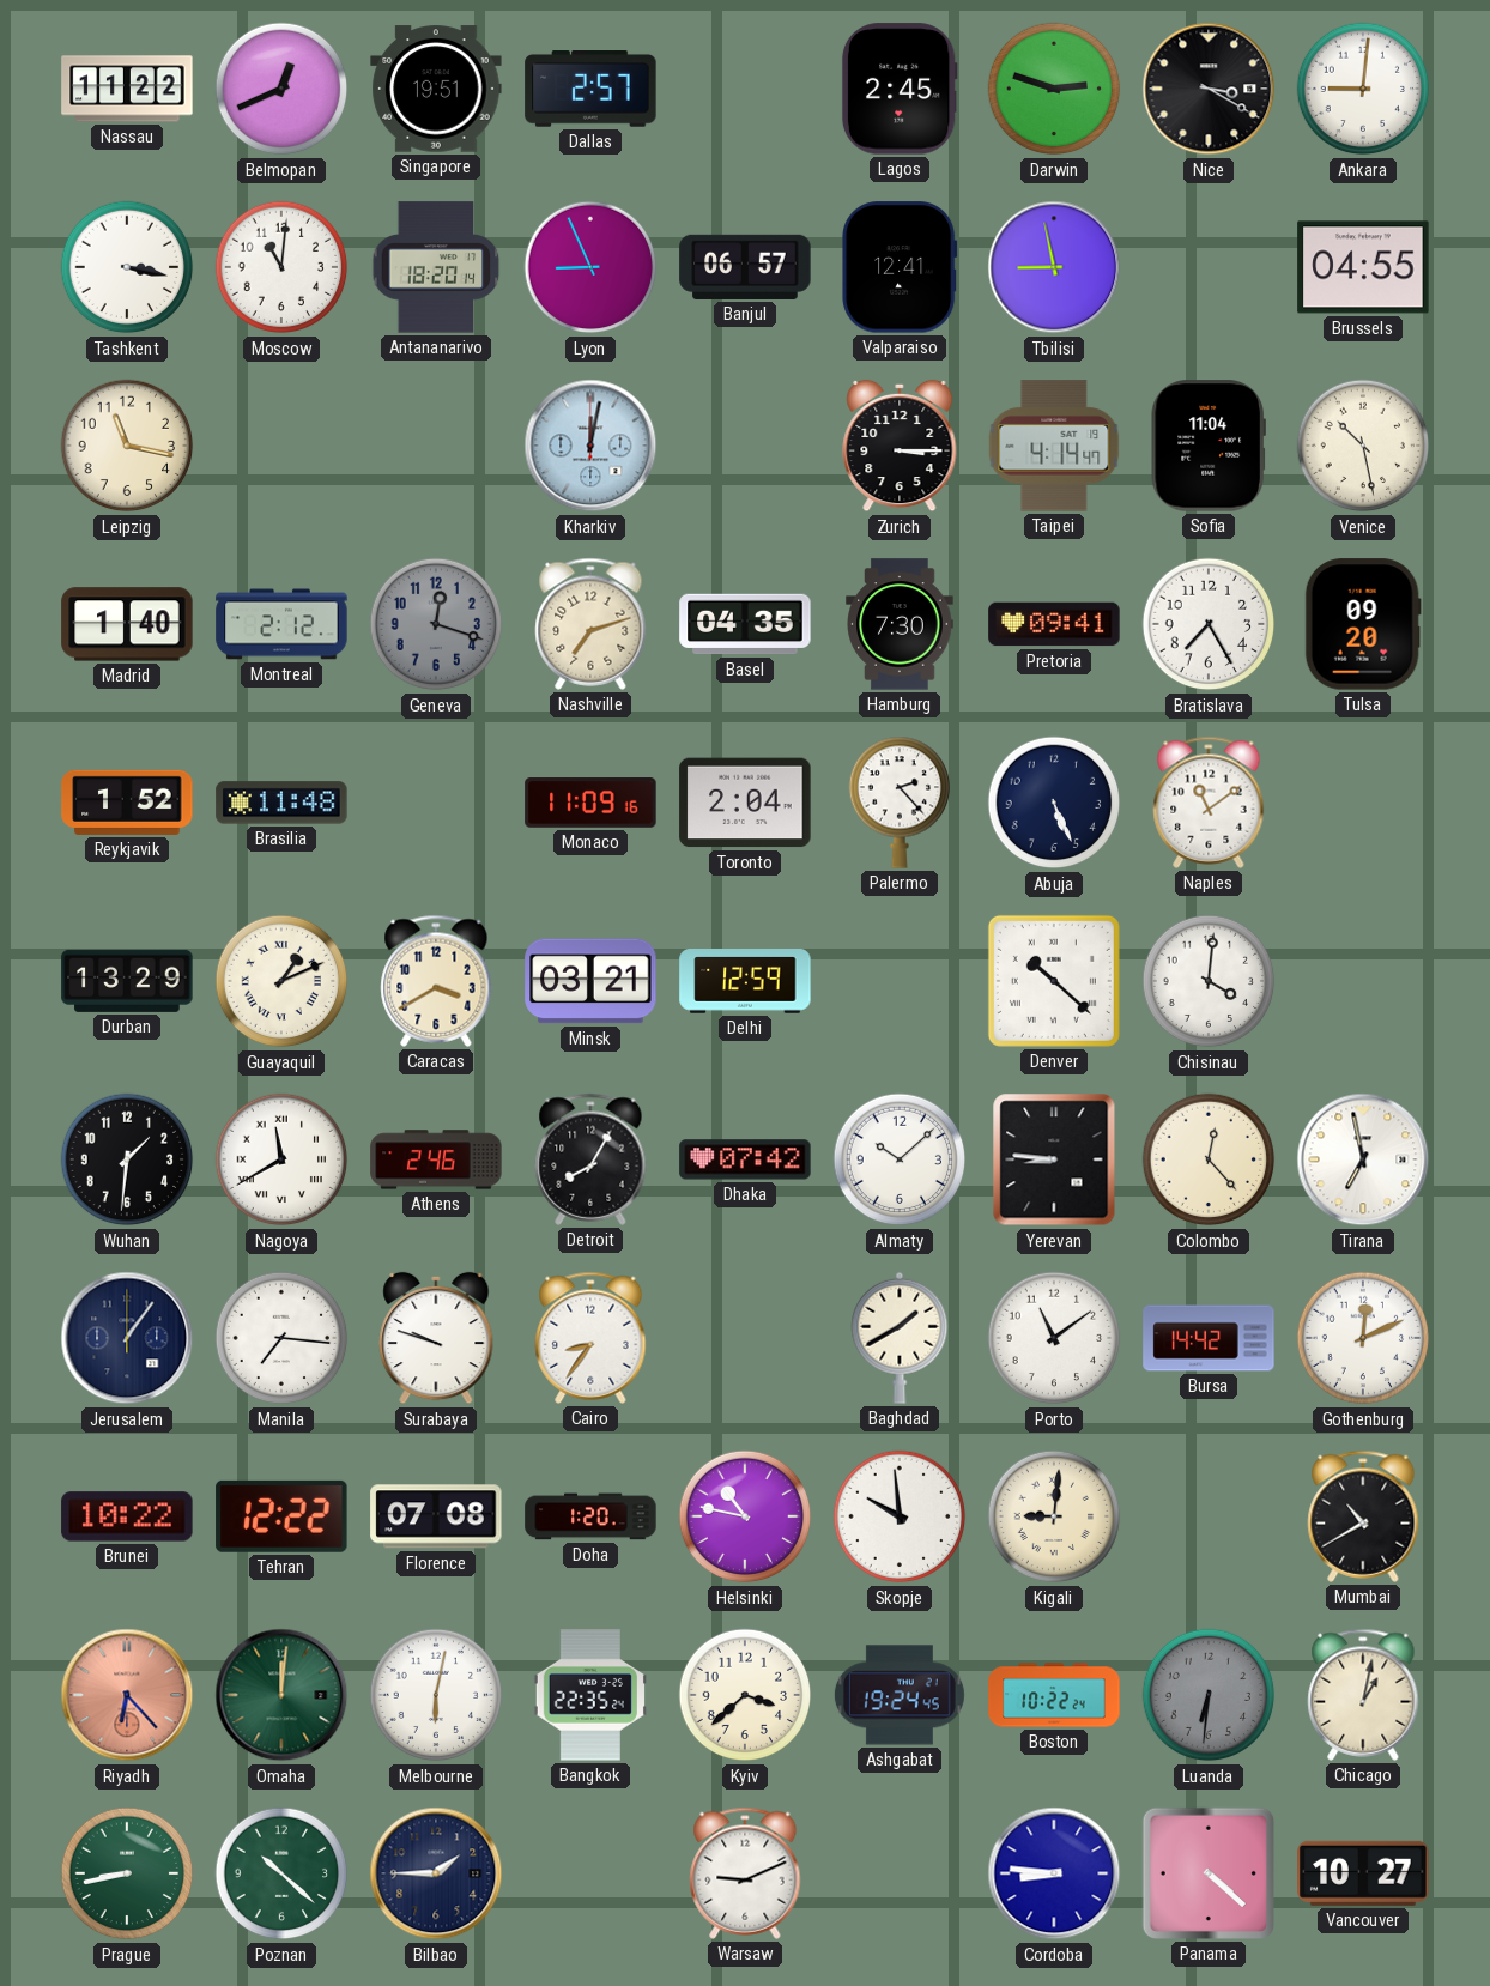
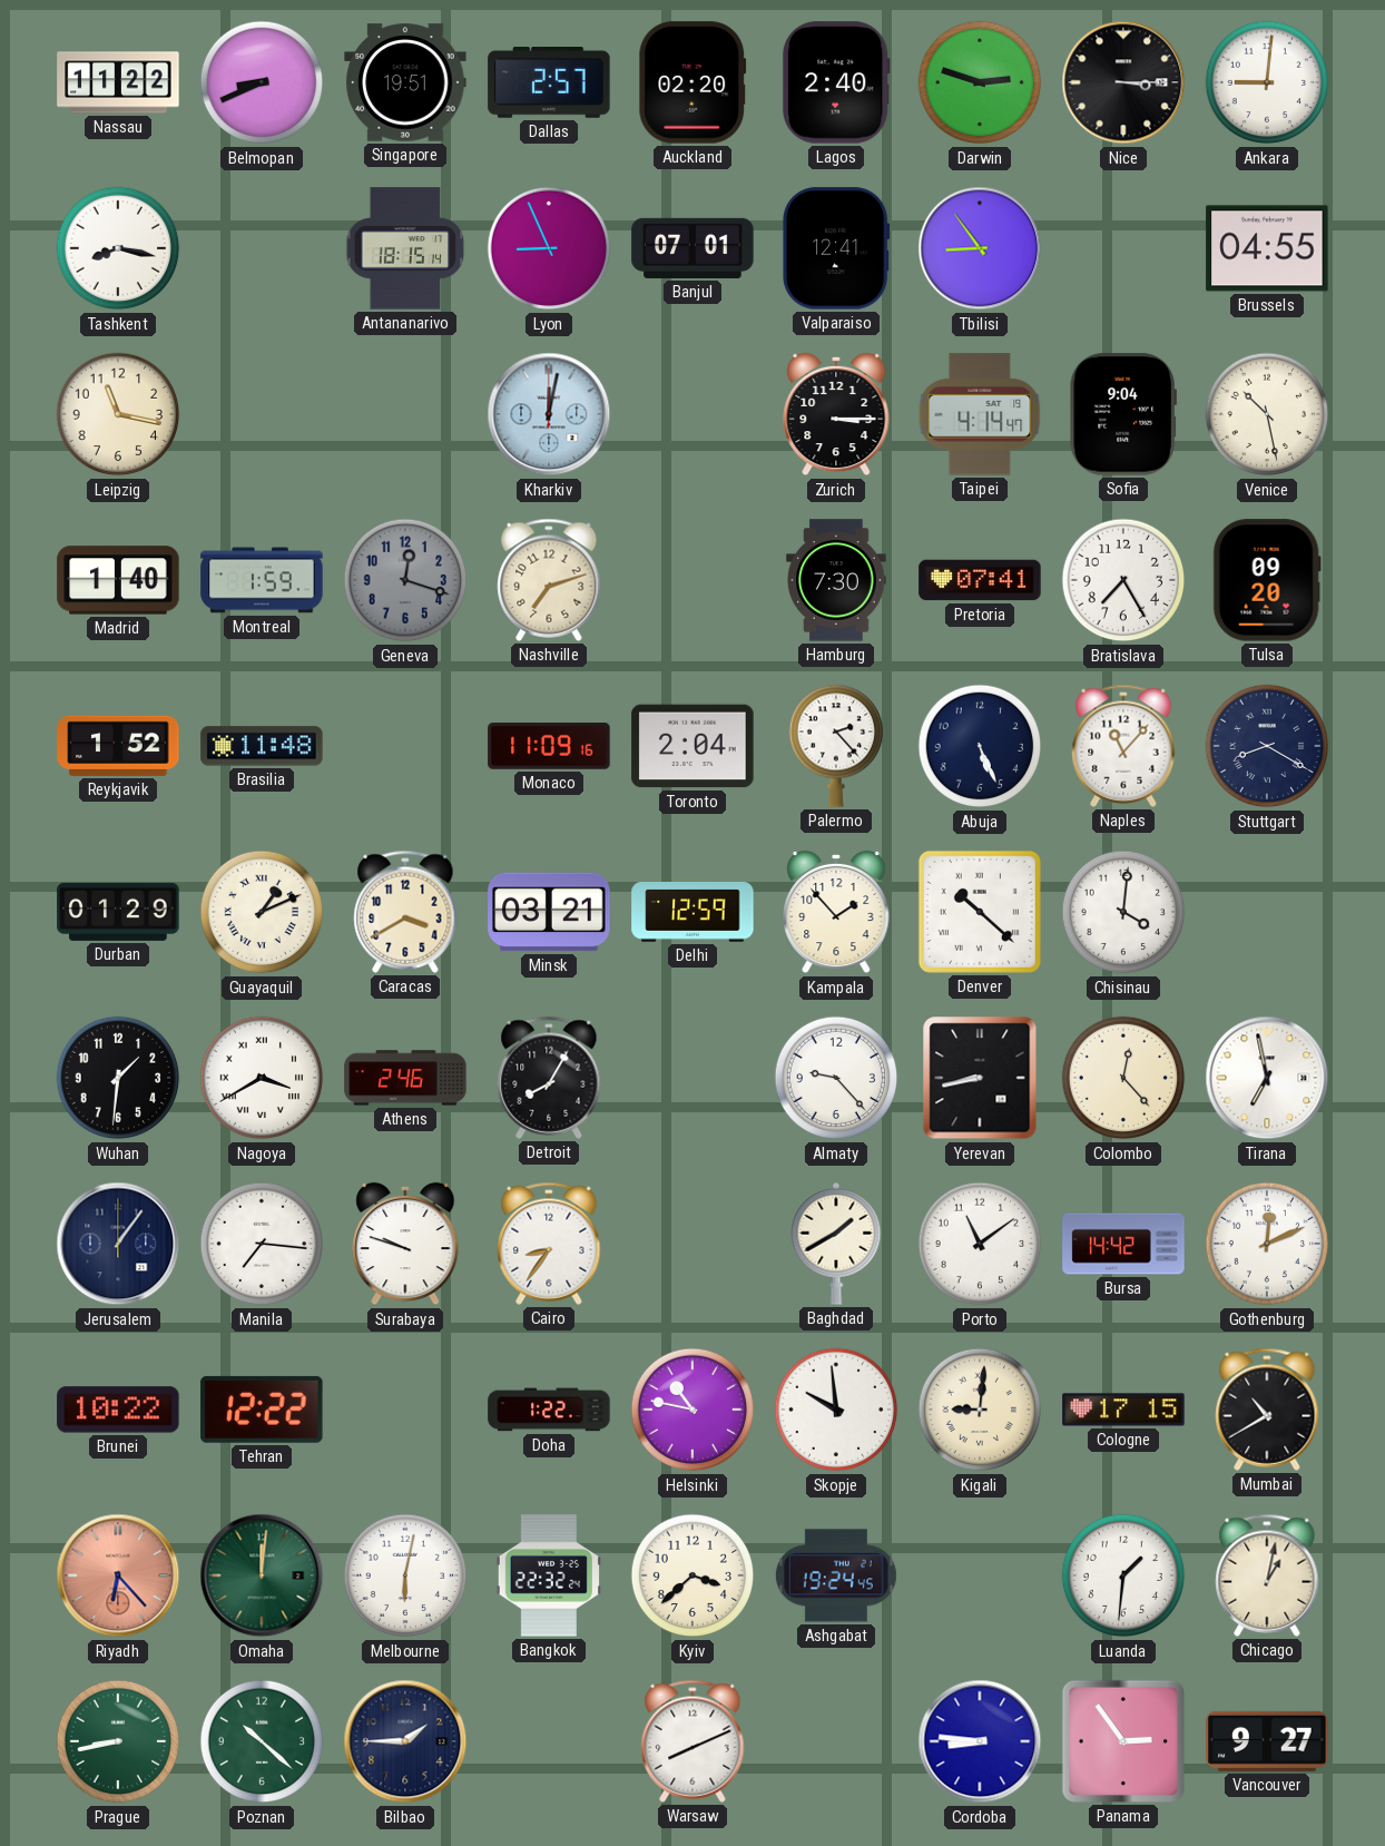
Belmopan: 12:41 -> 8:41
Auckland: none -> 02:20
Lagos: 2:45 -> 2:40
Nice: 3:20 -> 3:15
Tashkent: 3:17 -> 8:17
Moscow: 11:01 -> none
Antananarivo: 18:20 -> 18:15
Banjul: 06:57 -> 07:01
Tbilisi: 8:58 -> 8:54
Sofia: 11:04 -> 9:04
Montreal: 2:12 -> 1:59
Basel: 04:35 -> none
Pretoria: 09:41 -> 07:41
Naples: 11:09 -> 11:07
Stuttgart: none -> 8:20
Durban: 13:29 -> 01:29
Kampala: none -> 1:53
Nagoya: 11:40 -> 3:40
Dhaka: 07:42 -> none
Almaty: 10:08 -> 9:23
Yerevan: 8:46 -> 8:43
Florence: 07:08 -> none
Doha: 1:20 -> 1:22
Cologne: none -> 17:15
Bangkok: 22:35 -> 22:32
Boston: 10:22 -> none
Luanda: 6:31 -> 1:31
Luanda dial: grey -> white
Warsaw: 9:11 -> 8:11
Panama: 4:22 -> 2:54
Vancouver: 10:27 -> 9:27
